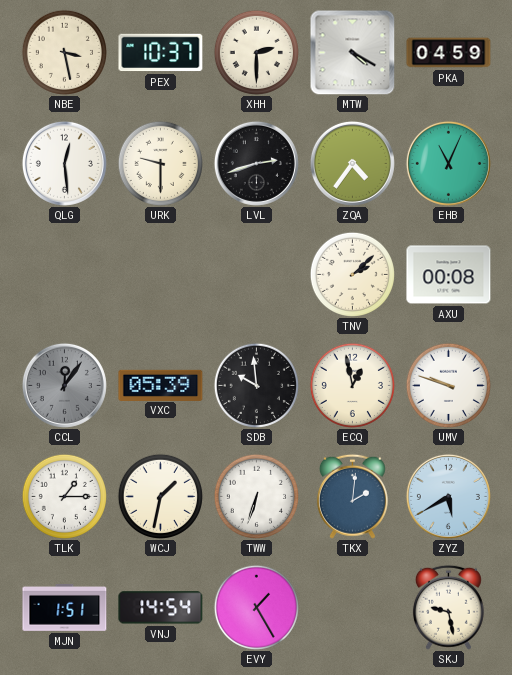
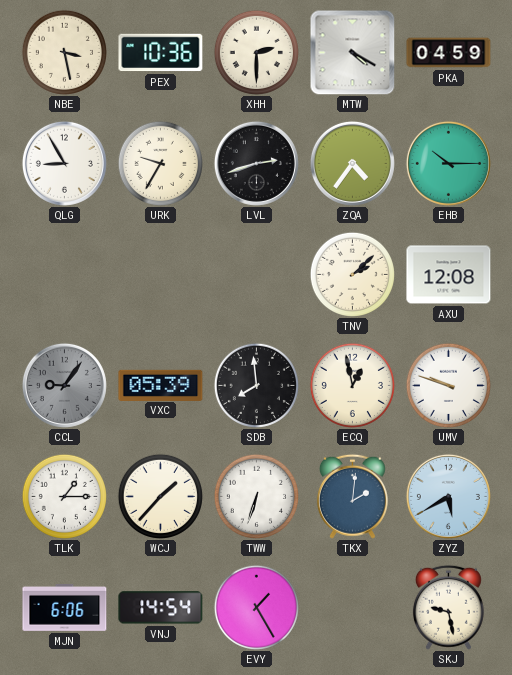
PEX: 10:37 -> 10:36
QLG: 12:29 -> 8:55
URK: 9:30 -> 9:35
EHB: 11:04 -> 10:15
AXU: 00:08 -> 12:08
CCL: 12:06 -> 9:06
SDB: 9:59 -> 7:59
WCJ: 1:32 -> 1:37
MJN: 1:51 -> 6:06
